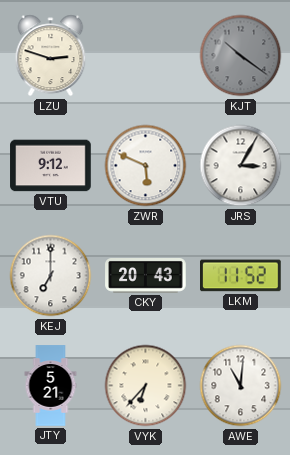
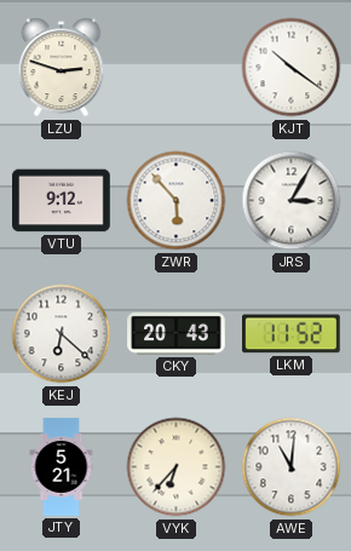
KJT dial: grey -> white
ZWR: 5:49 -> 5:53
KEJ: 7:00 -> 6:22
